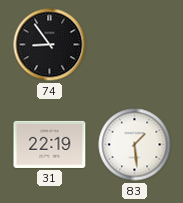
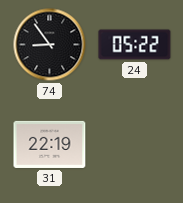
24: none -> 05:22
83: 1:29 -> none
